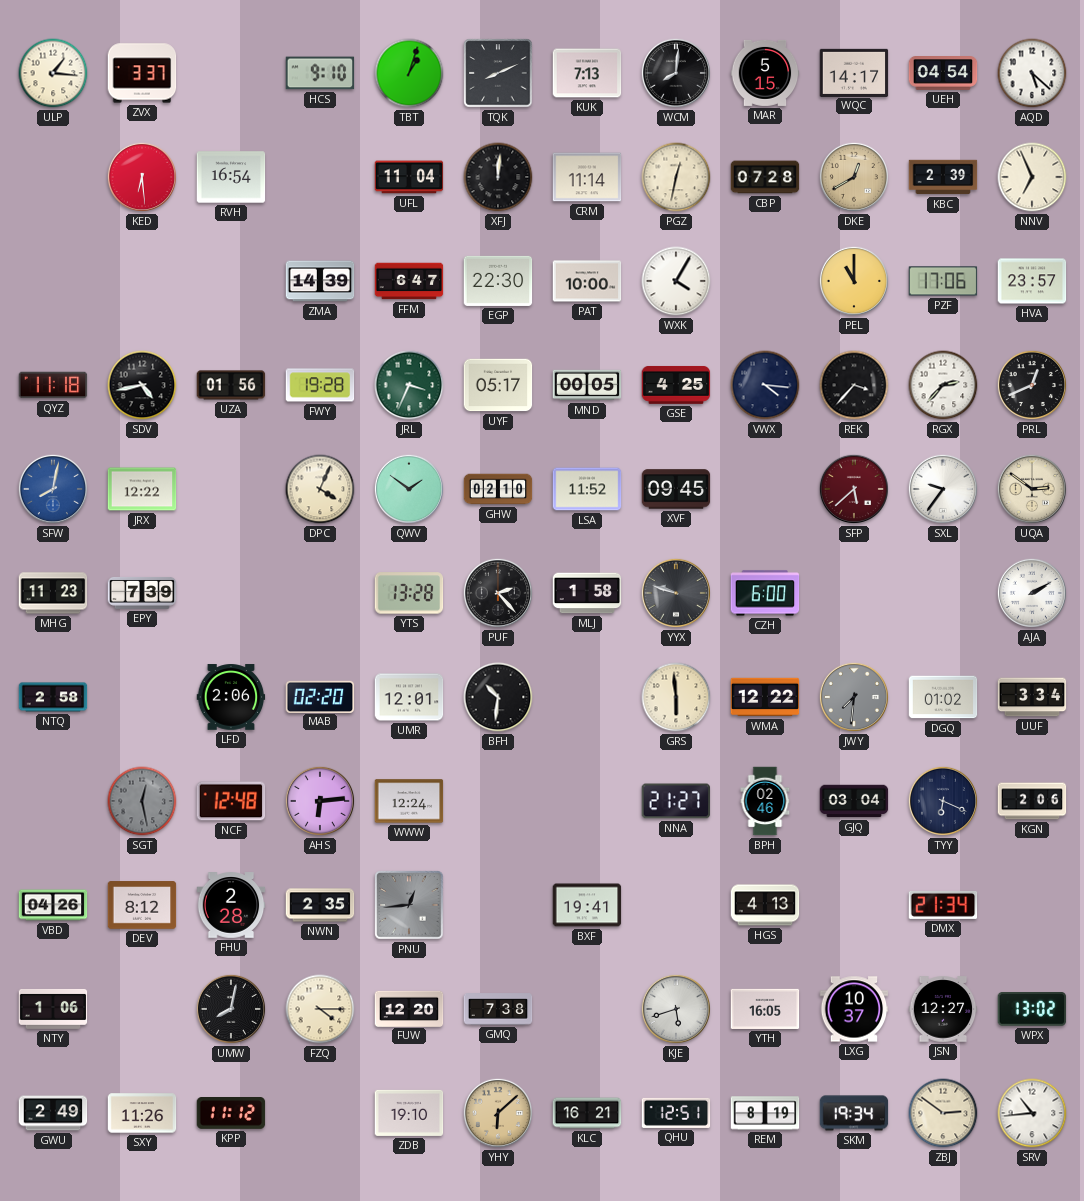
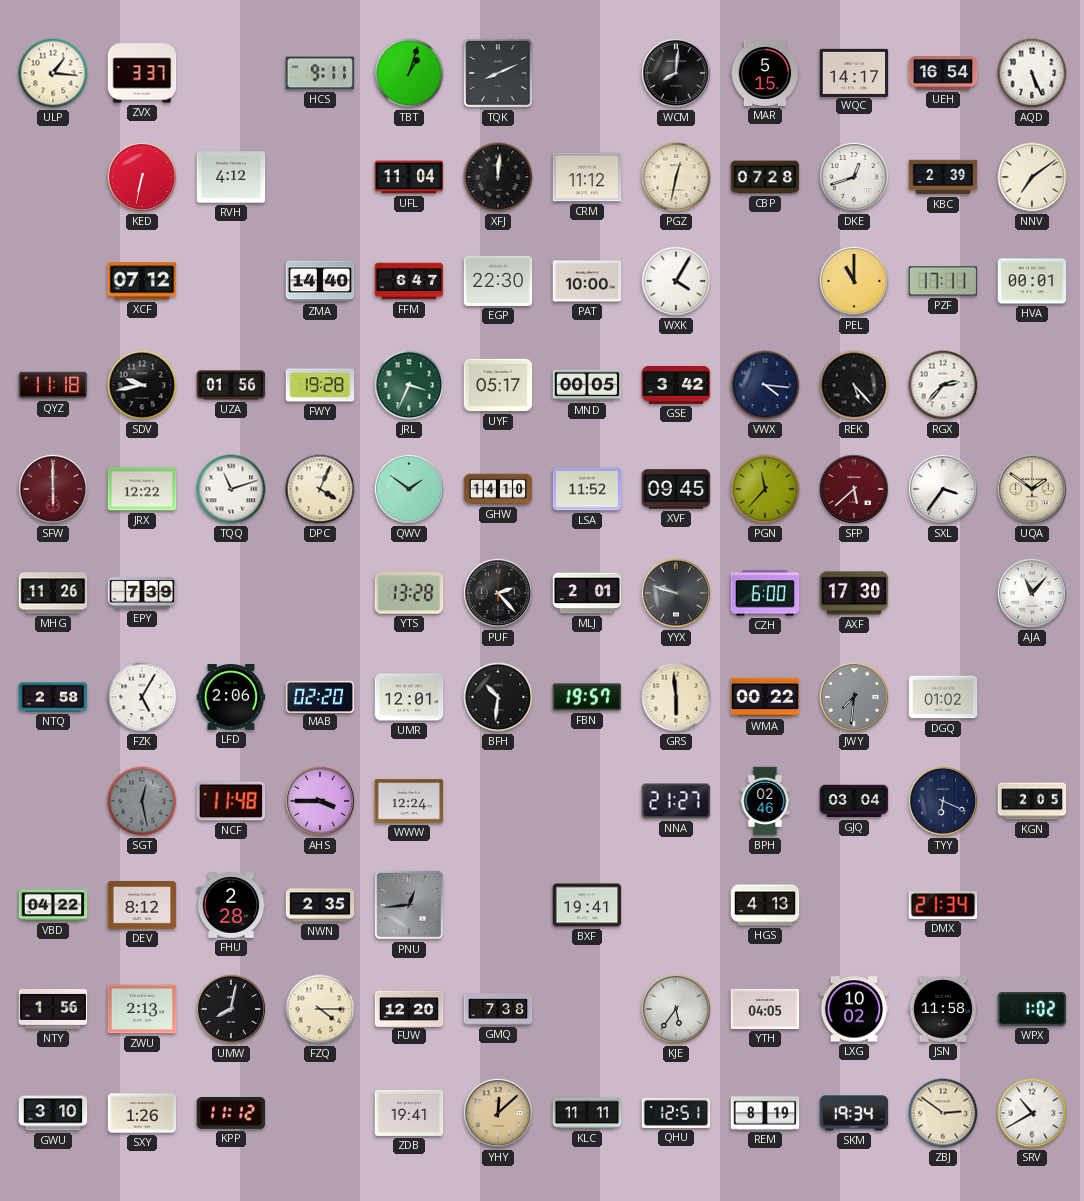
HCS: 9:10 -> 9:11
KUK: 7:13 -> none
UEH: 04:54 -> 16:54
AQD: 5:22 -> 5:26
KED: 6:29 -> 6:32
RVH: 16:54 -> 4:12
CRM: 11:14 -> 11:12
DKE: 12:40 -> 12:42
DKE dial: champagne -> white
NNV: 6:56 -> 7:09
XCF: none -> 07:12
ZMA: 14:39 -> 14:40
PZF: 17:06 -> 17:11
HVA: 23:57 -> 00:01
SDV: 4:43 -> 9:43
GSE: 4:25 -> 3:42
REK: 3:37 -> 5:23
PRL: 12:41 -> none
SFW: 8:02 -> 6:00
SFW dial: blue -> burgundy
TQQ: none -> 11:12
GHW: 02:10 -> 14:10
PGN: none -> 11:37
SXL: 9:36 -> 3:36
UQA: 2:51 -> 1:51
MHG: 11:23 -> 11:26
MLJ: 1:58 -> 2:01
AXF: none -> 17:30
AJA: 2:10 -> 11:07
FZK: none -> 5:05
FBN: none -> 19:57
WMA: 12:22 -> 00:22
UUF: 3:34 -> none
NCF: 12:48 -> 11:48
AHS: 6:14 -> 3:45
KGN: 2:06 -> 2:05
VBD: 04:26 -> 04:22
NTY: 1:06 -> 1:56
ZWU: none -> 2:13
KJE: 5:42 -> 5:36
YTH: 16:05 -> 04:05
LXG: 10:37 -> 10:02
JSN: 12:27 -> 11:58
WPX: 13:02 -> 1:02
GWU: 2:49 -> 3:10
SXY: 11:26 -> 1:26
ZDB: 19:10 -> 19:41
YHY: 6:08 -> 12:08
KLC: 16:21 -> 11:11
SRV: 10:44 -> 10:40
